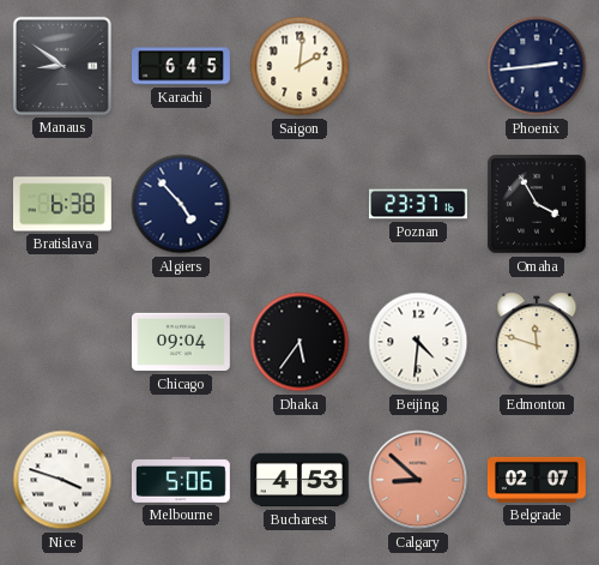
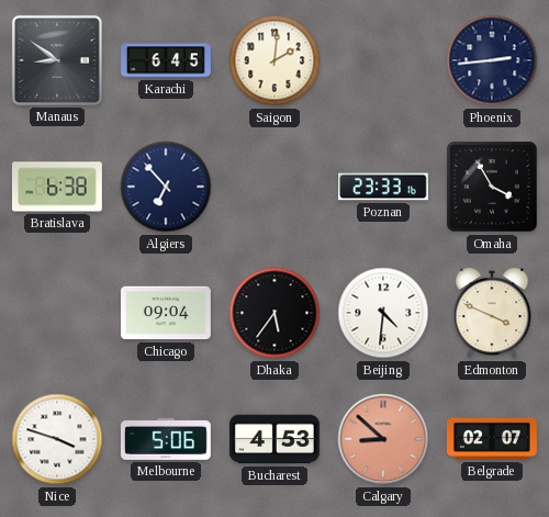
Algiers: 4:53 -> 6:53
Poznan: 23:37 -> 23:33
Edmonton: 11:48 -> 3:49
